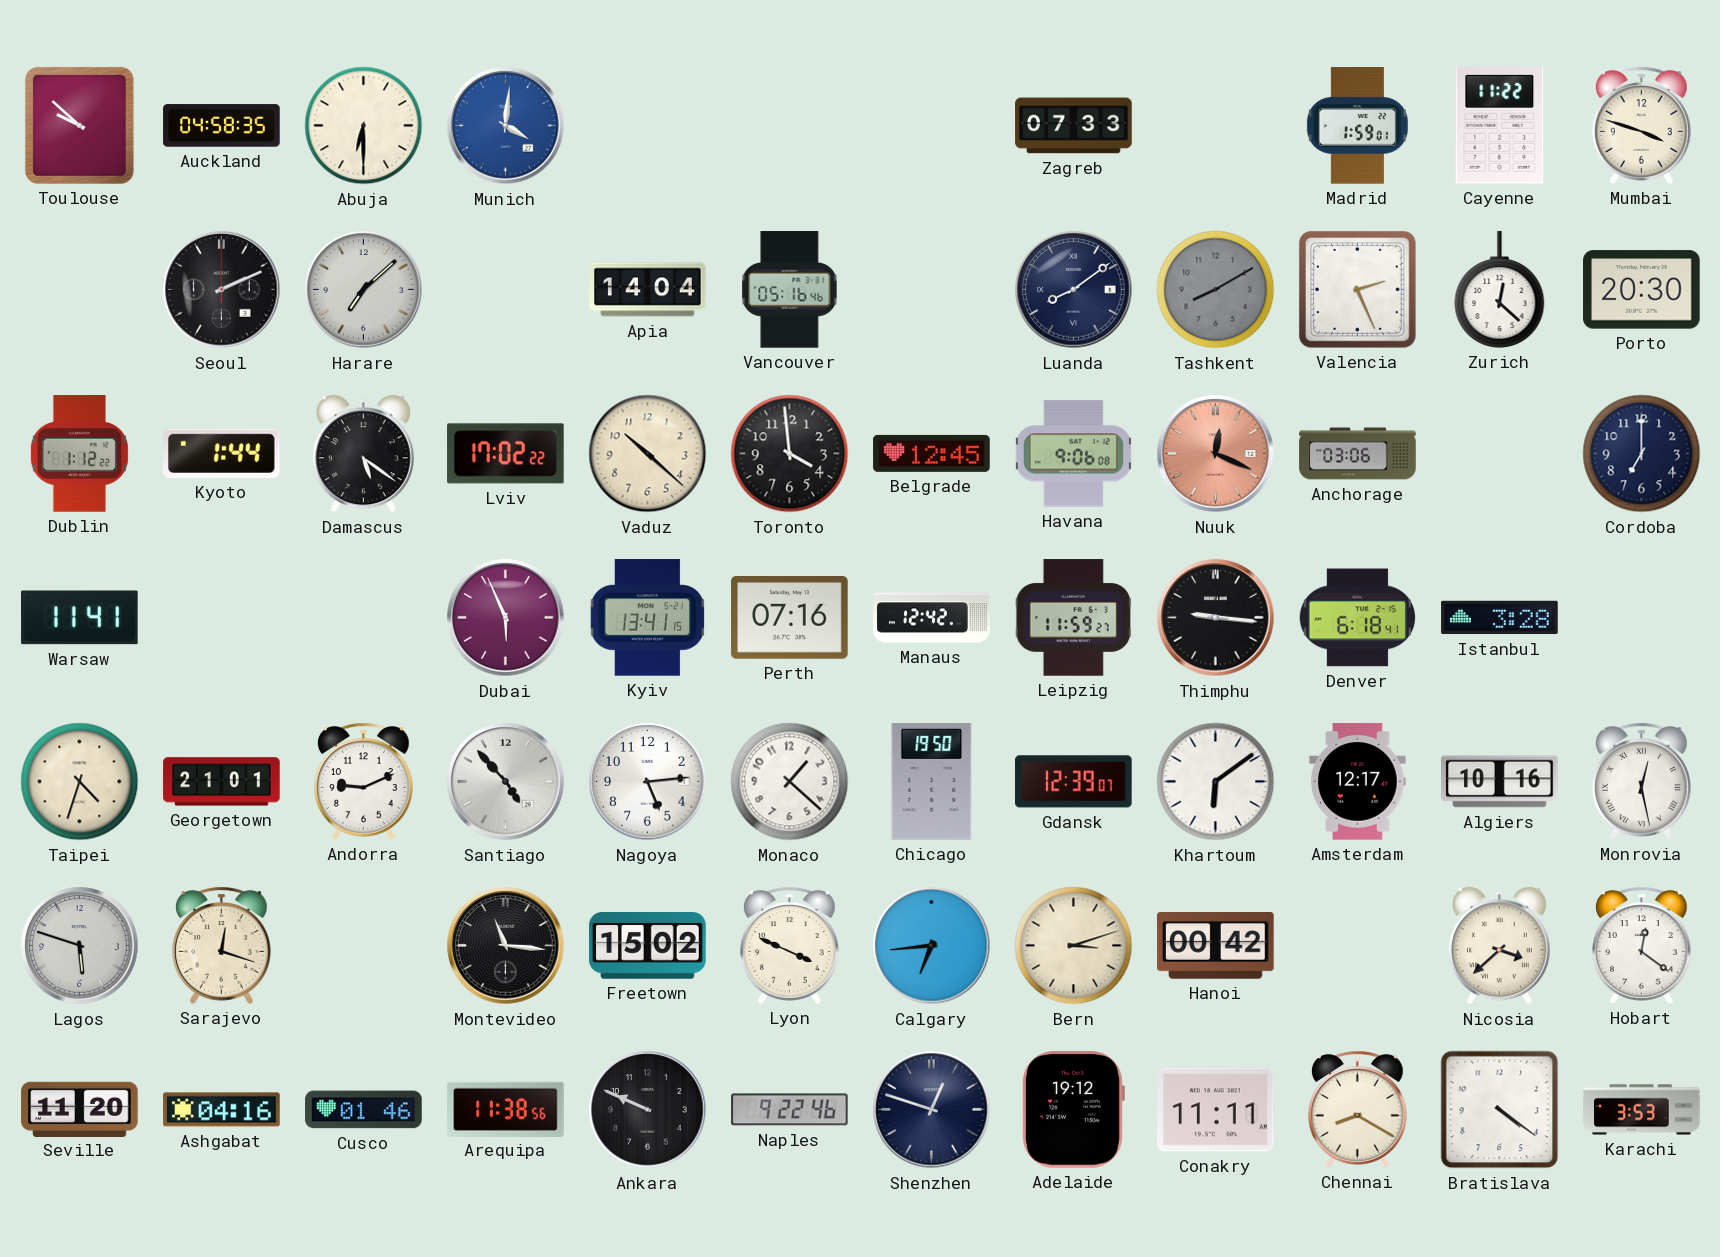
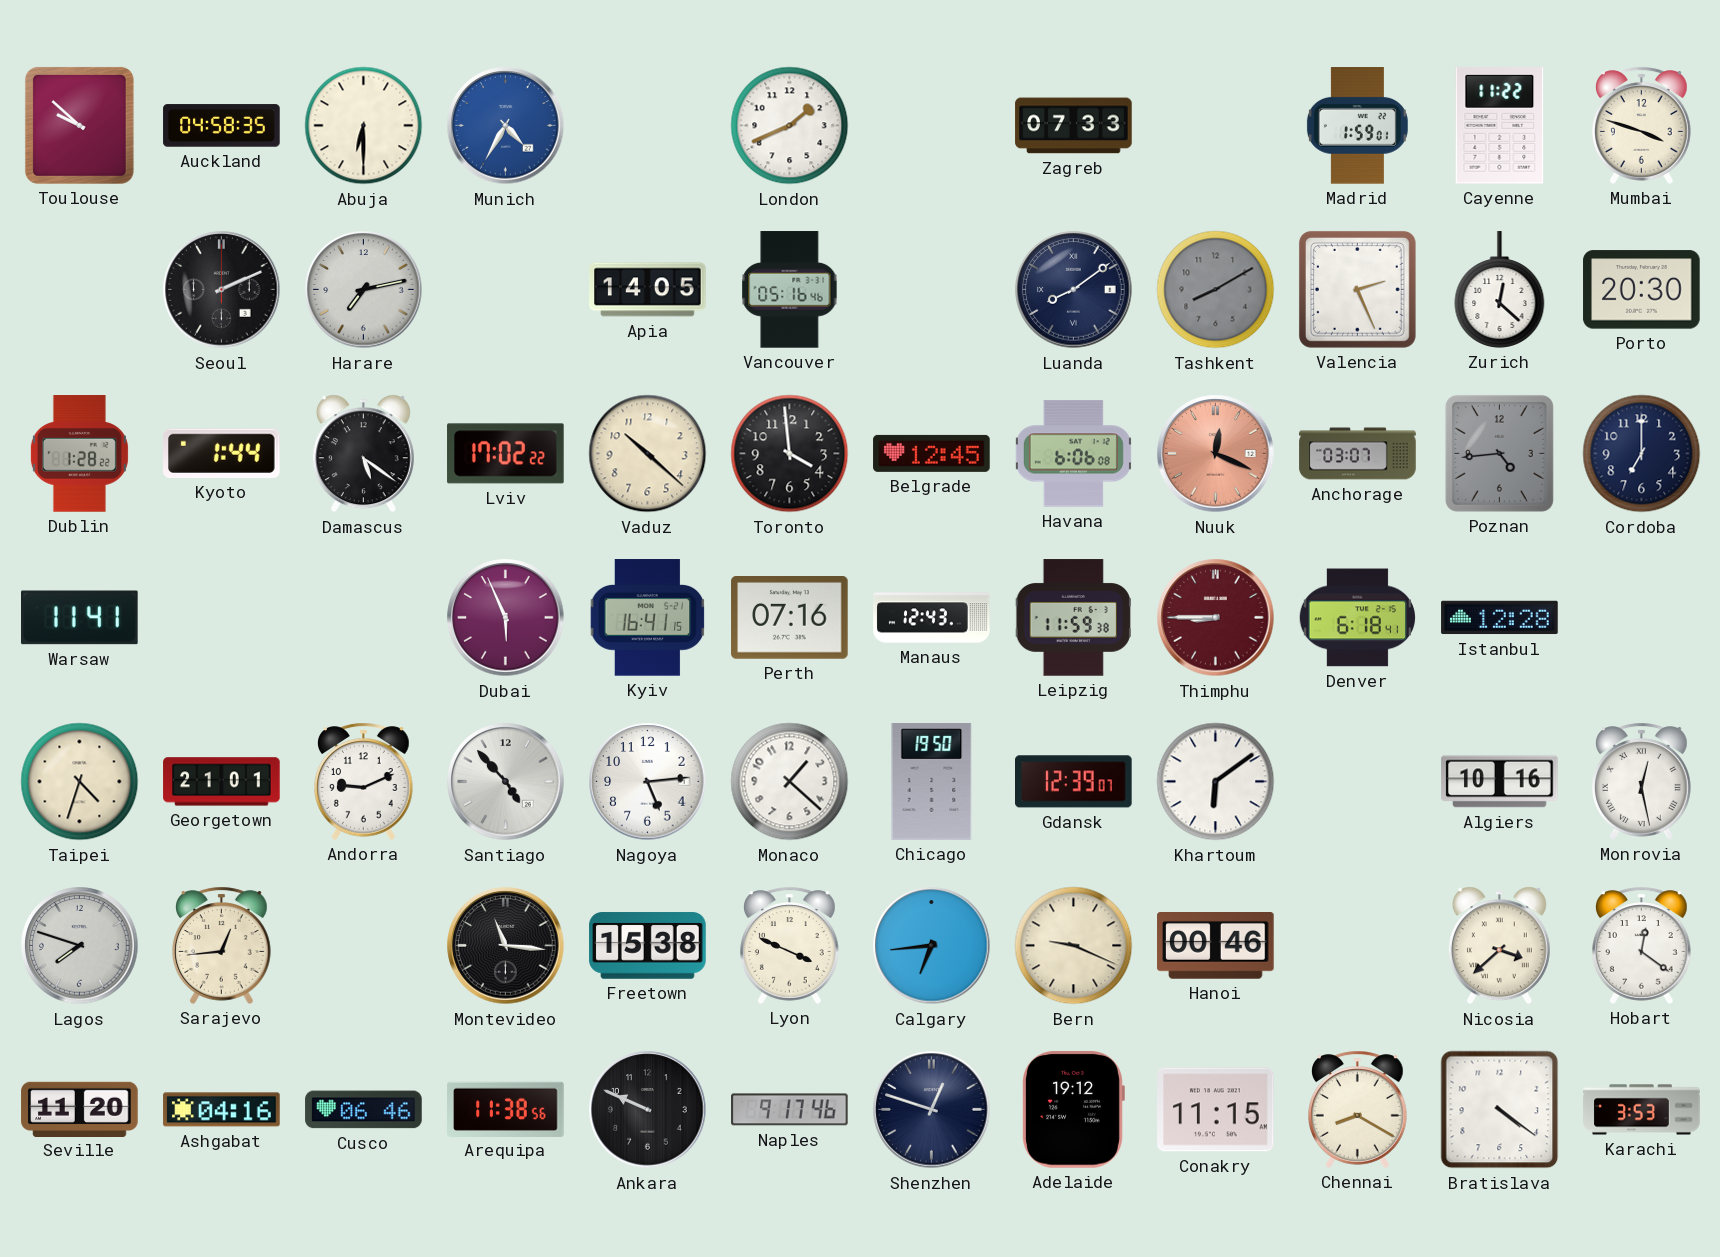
Munich: 4:01 -> 4:35
London: none -> 1:41
Harare: 7:08 -> 7:13
Apia: 14:04 -> 14:05
Dublin: 1:12 -> 1:28
Havana: 9:06 -> 6:06
Anchorage: 03:06 -> 03:07
Poznan: none -> 4:44
Kyiv: 13:41 -> 16:41
Manaus: 12:42 -> 12:43
Leipzig: 11:59:27 -> 11:59:38
Thimphu: 9:16 -> 8:45
Thimphu dial: black -> burgundy
Istanbul: 3:28 -> 12:28
Amsterdam: 12:17 -> none
Lagos: 5:48 -> 7:48
Sarajevo: 12:18 -> 12:44
Freetown: 15:02 -> 15:38
Bern: 3:12 -> 9:19
Hanoi: 00:42 -> 00:46
Cusco: 01:46 -> 06:46
Naples: 9:22 -> 9:17
Conakry: 11:11 -> 11:15
